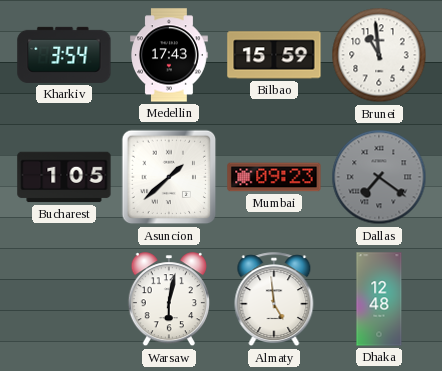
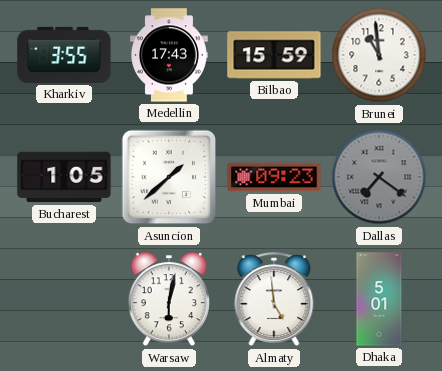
Kharkiv: 3:54 -> 3:55
Dhaka: 12:48 -> 5:01
